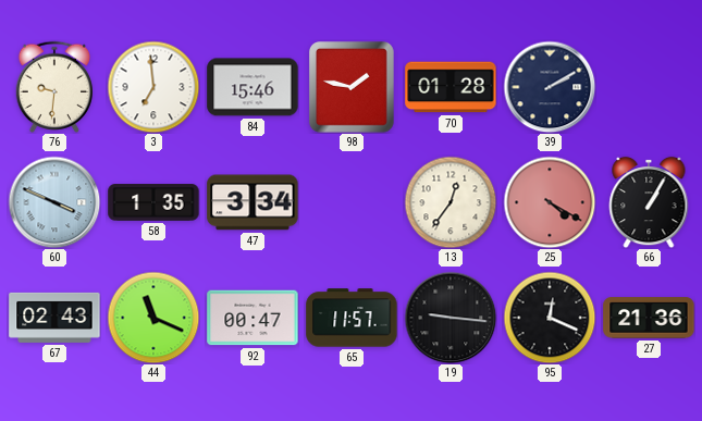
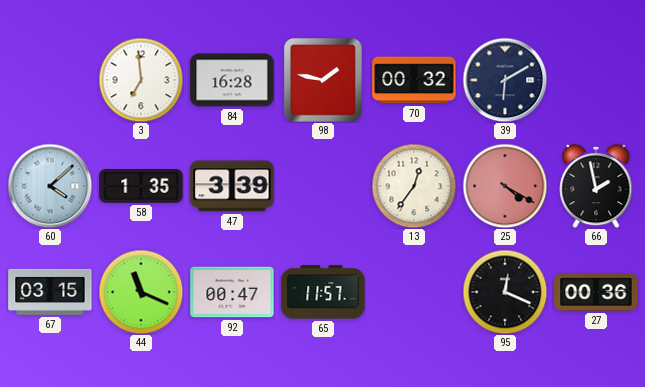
76: 9:31 -> none
84: 15:46 -> 16:28
70: 01:28 -> 00:32
39: 2:10 -> 6:10
60: 3:49 -> 4:08
47: 3:34 -> 3:39
66: 1:05 -> 1:58
67: 02:43 -> 03:15
19: 9:16 -> none
27: 21:36 -> 00:36
